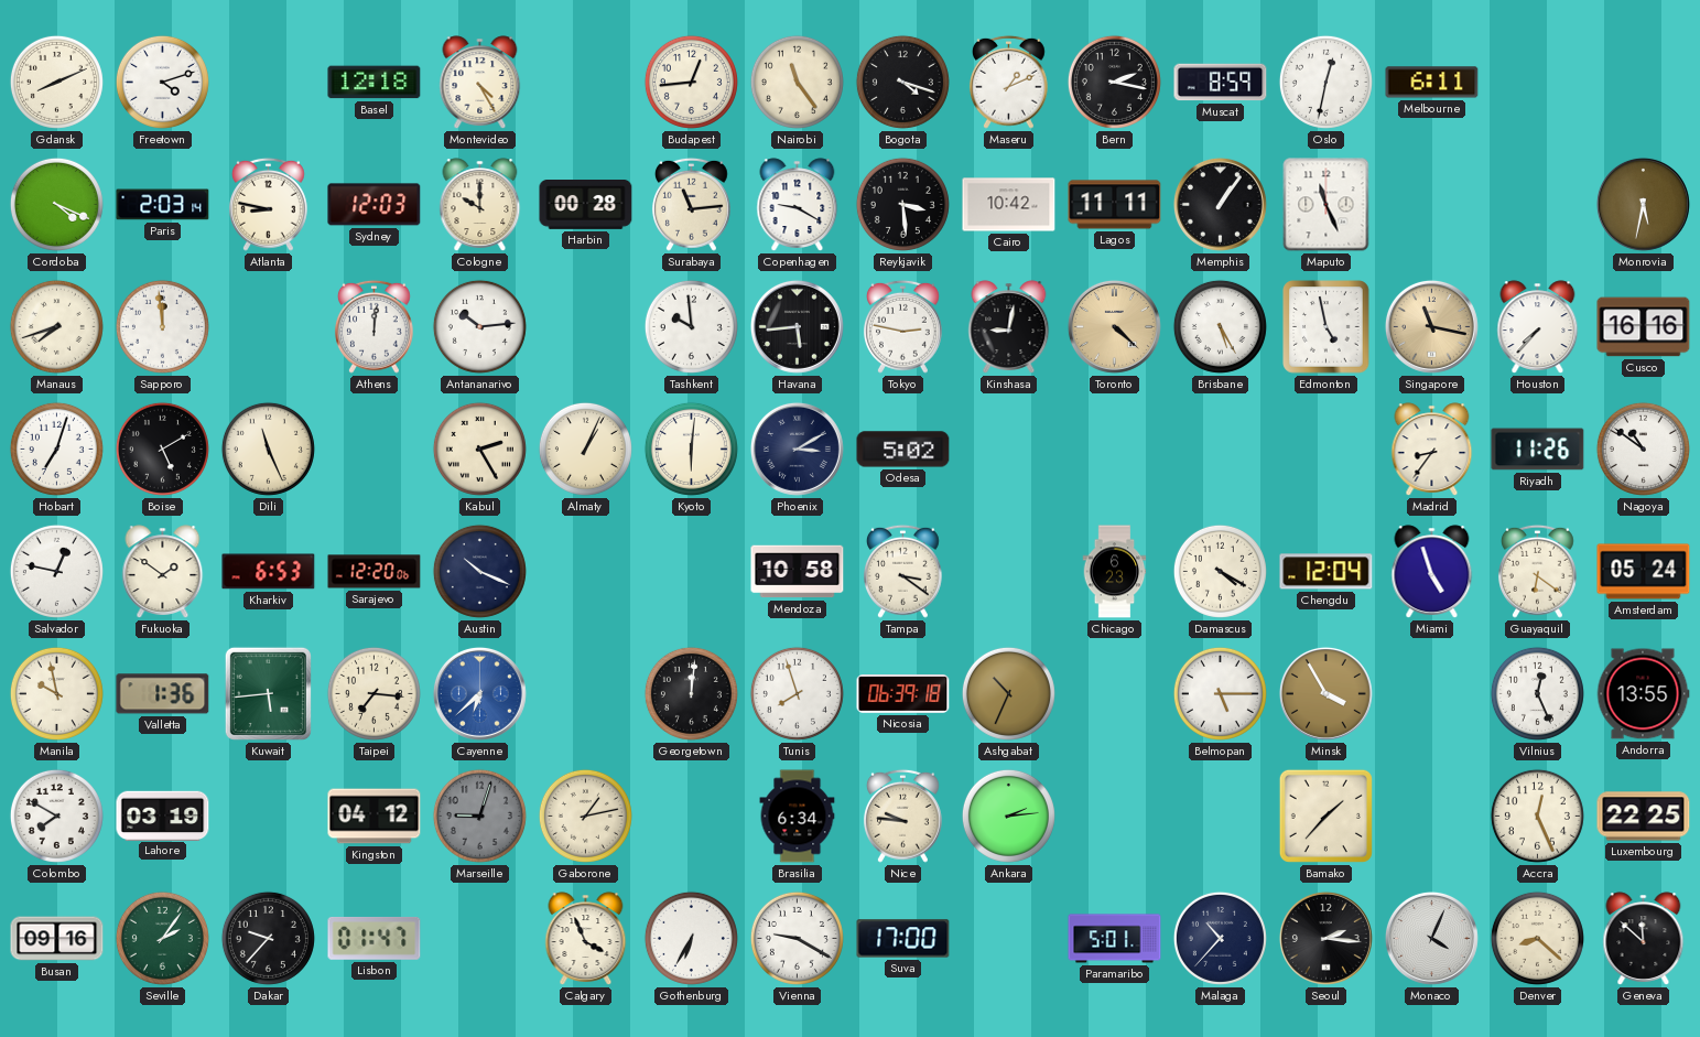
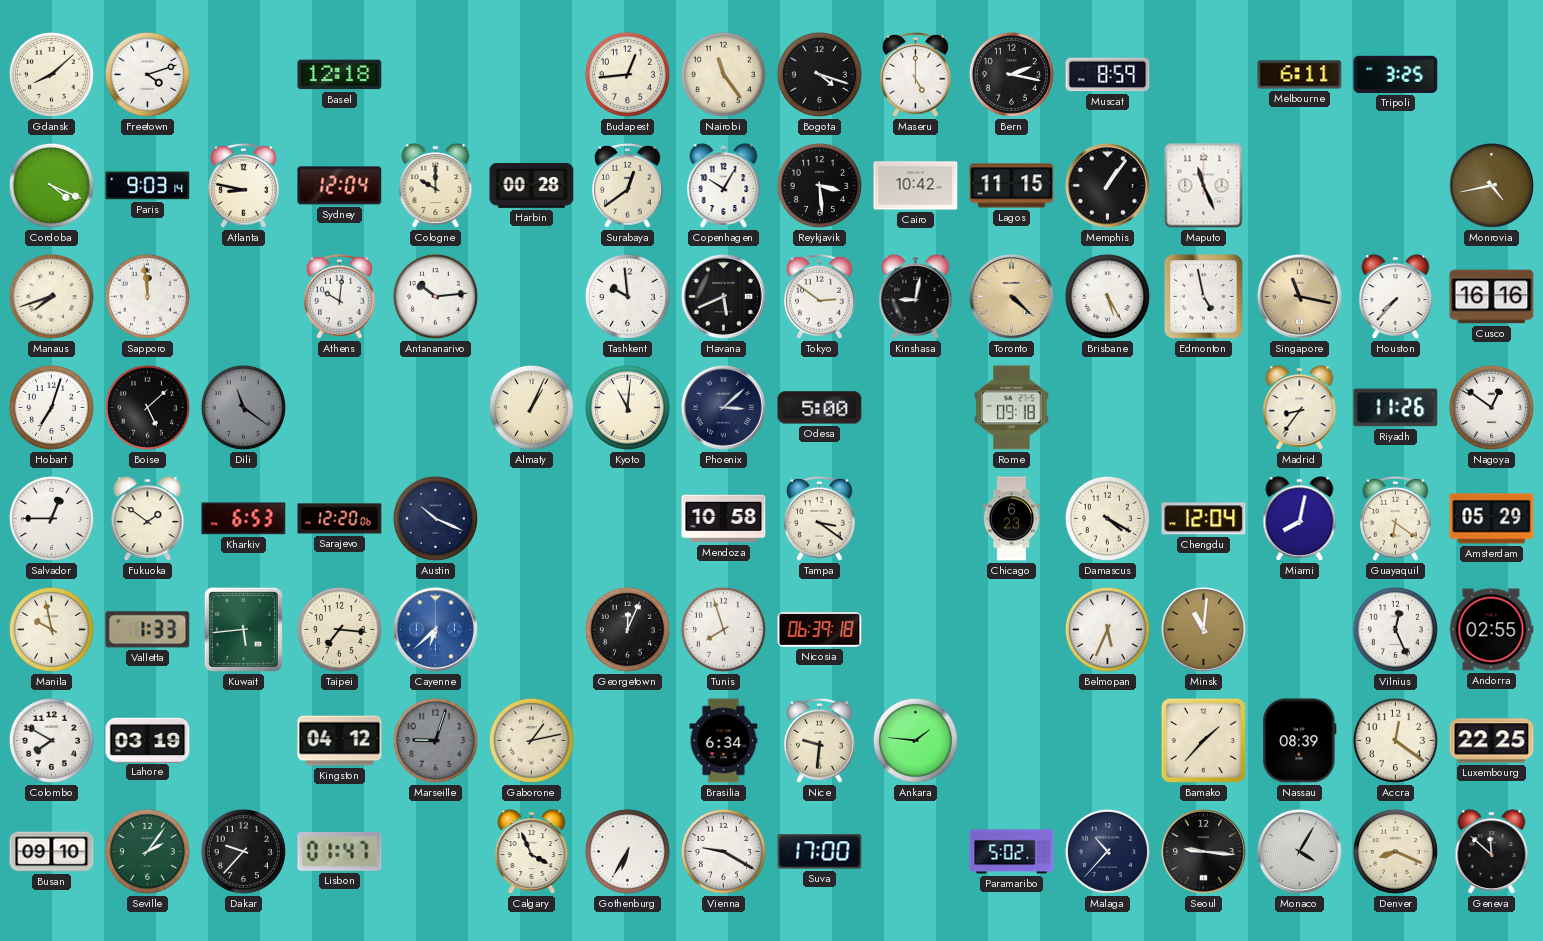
Gdansk: 8:11 -> 8:08
Montevideo: 4:25 -> none
Maseru: 1:11 -> 5:00
Oslo: 12:32 -> none
Tripoli: none -> 3:25
Paris: 2:03 -> 9:03
Sydney: 12:03 -> 12:04
Surabaya: 11:14 -> 12:39
Copenhagen: 9:20 -> 10:05
Lagos: 11:11 -> 11:15
Monrovia: 5:32 -> 4:43
Athens: 12:01 -> 10:01
Havana: 5:44 -> 5:41
Tokyo: 2:47 -> 2:51
Boise: 5:10 -> 5:08
Dili: 11:26 -> 11:21
Dili dial: cream -> grey
Kabul: 2:25 -> none
Kyoto: 6:01 -> 11:01
Phoenix: 3:10 -> 3:08
Odesa: 5:02 -> 5:00
Rome: none -> 09:18
Nagoya: 10:51 -> 12:51
Salvador: 12:47 -> 12:45
Miami: 4:57 -> 8:02
Amsterdam: 05:24 -> 05:29
Valletta: 1:36 -> 1:33
Georgetown: 12:01 -> 12:04
Ashgabat: 10:34 -> none
Belmopan: 5:15 -> 5:34
Minsk: 3:55 -> 11:01
Andorra: 13:55 -> 02:55
Nice: 9:46 -> 9:31
Ankara: 2:14 -> 1:46
Nassau: none -> 08:39
Accra: 12:26 -> 12:21
Busan: 09:16 -> 09:10
Paramaribo: 5:01 -> 5:02
Seoul: 2:16 -> 9:16
Monaco: 4:04 -> 4:05
Denver: 8:22 -> 8:19
